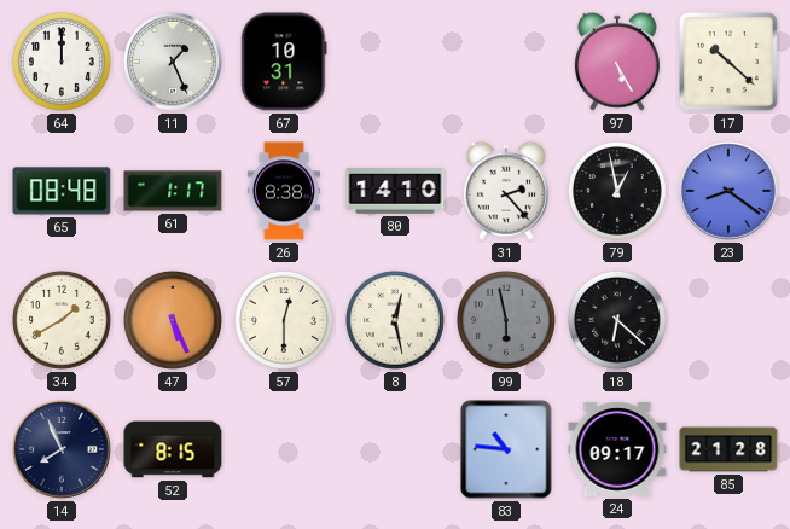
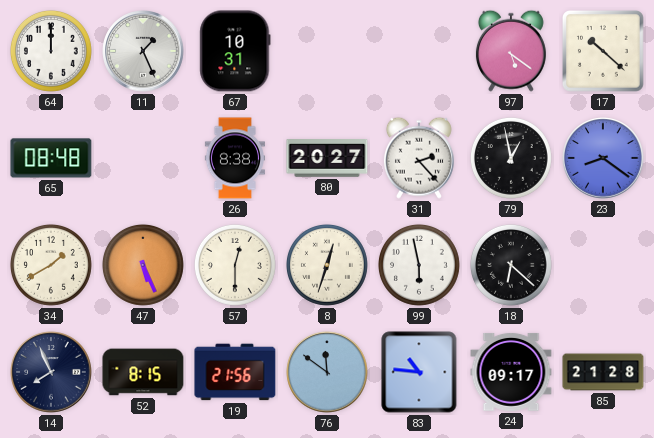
97: 5:25 -> 5:21
61: 1:17 -> none
80: 14:10 -> 20:27
8: 12:28 -> 12:33
99 dial: grey -> white
19: none -> 21:56
76: none -> 11:51
